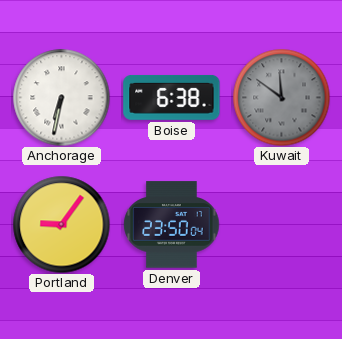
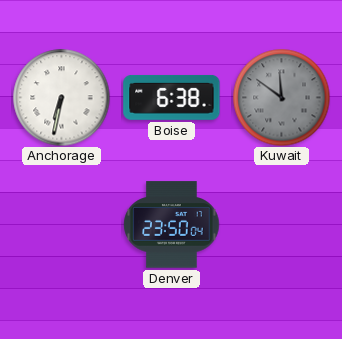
Portland: 9:06 -> none
